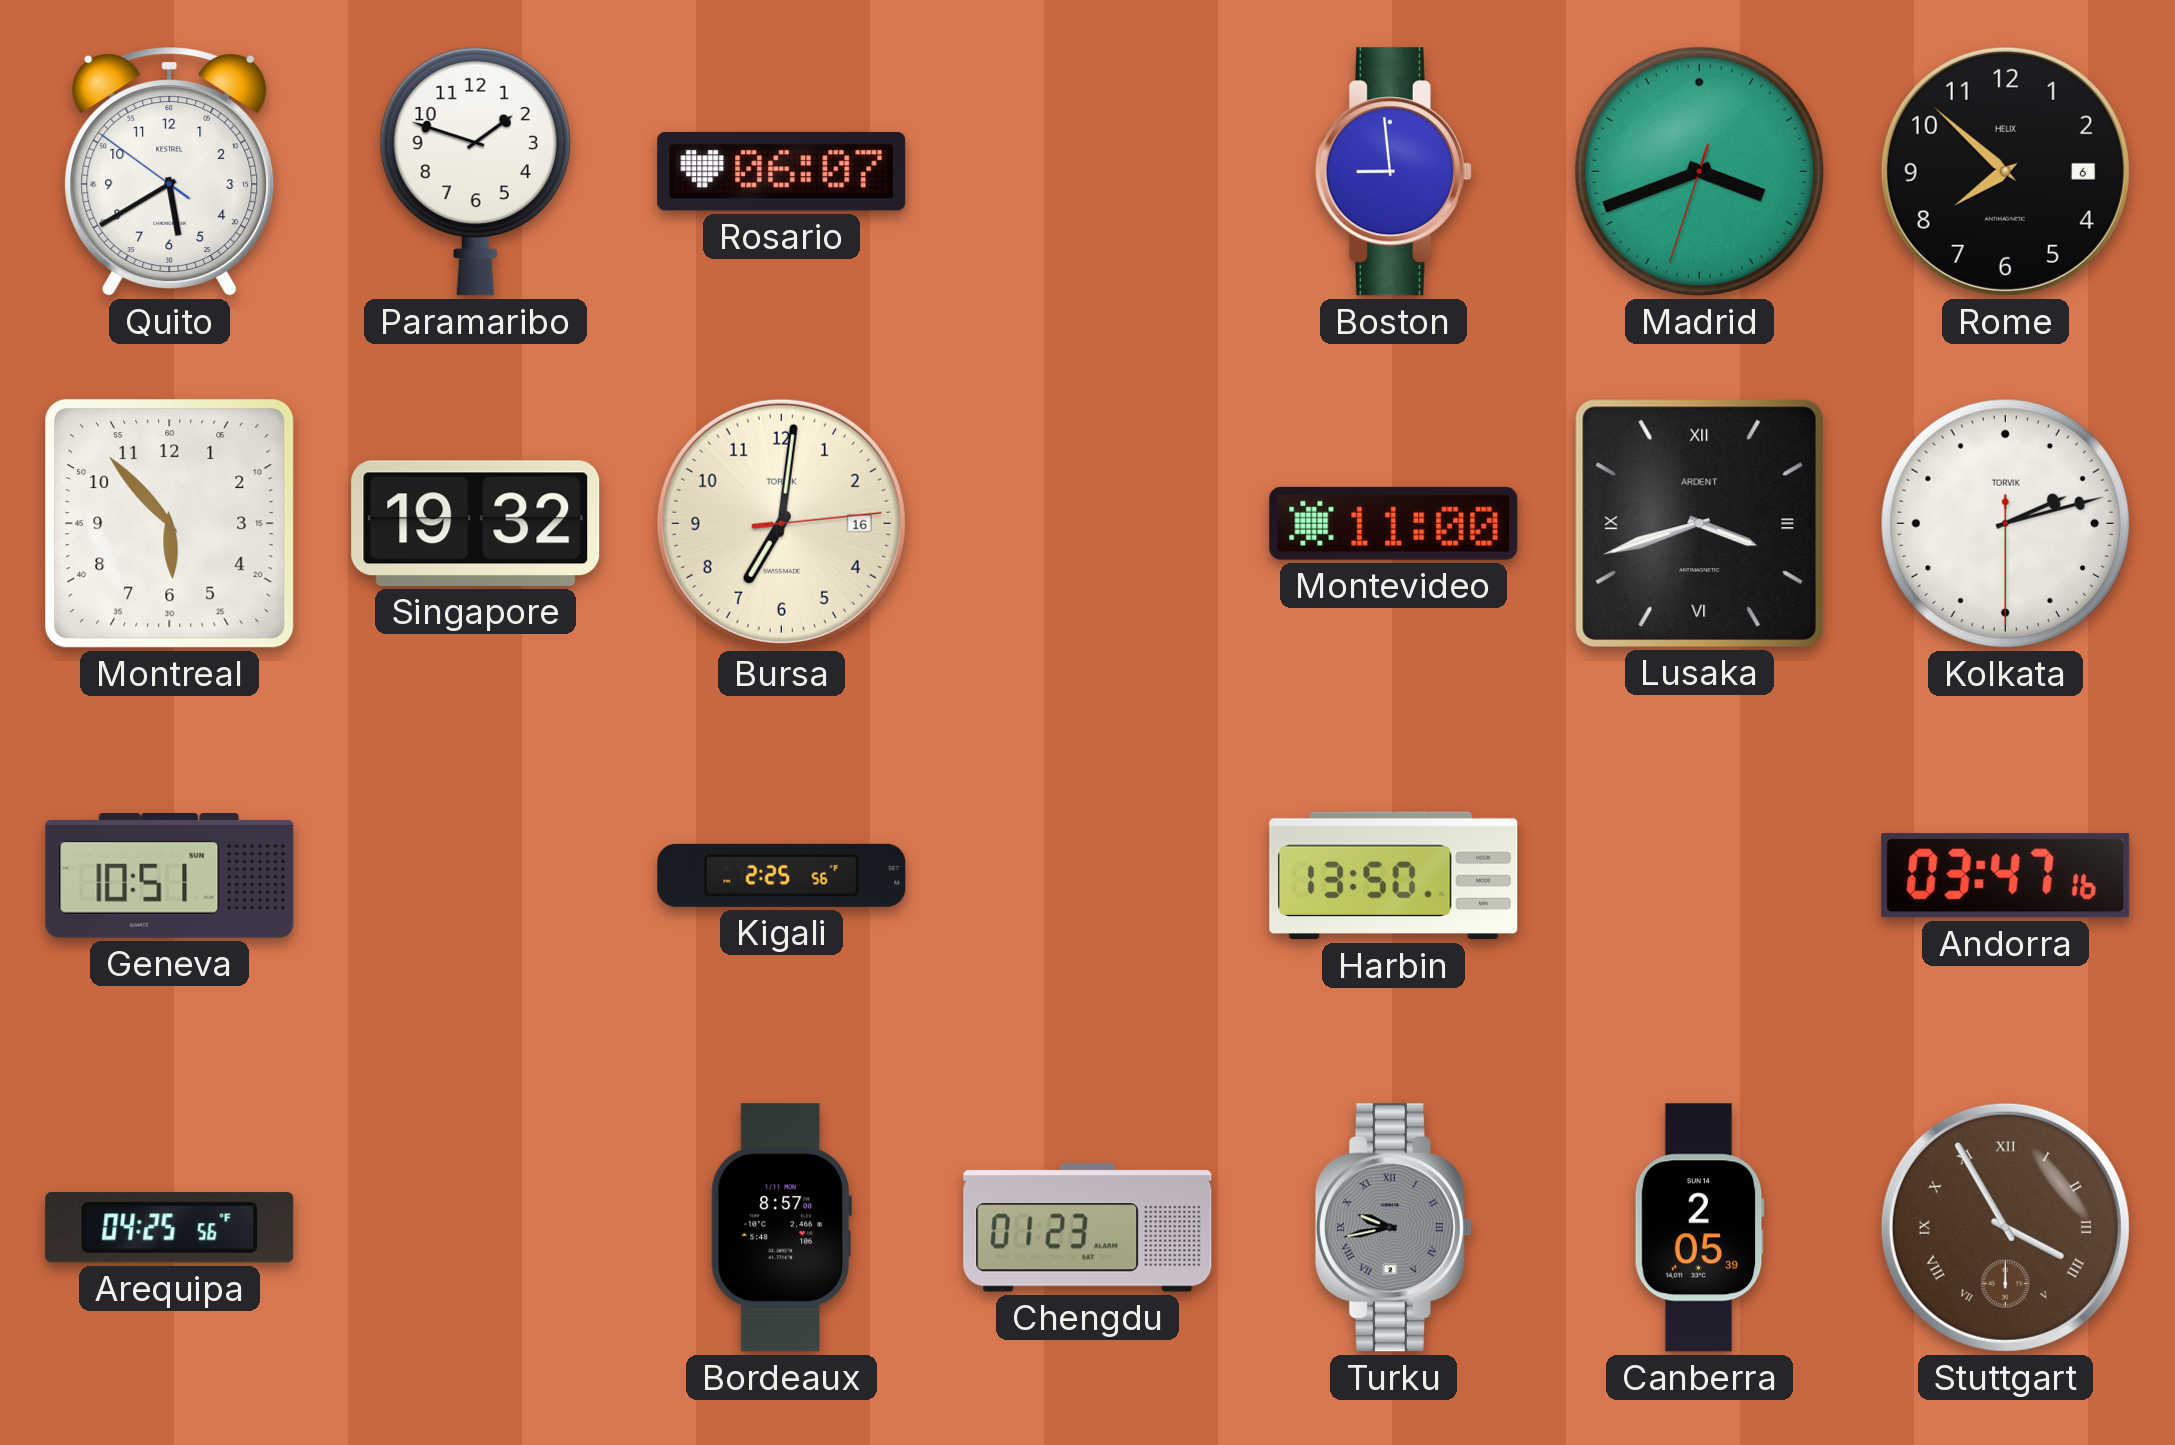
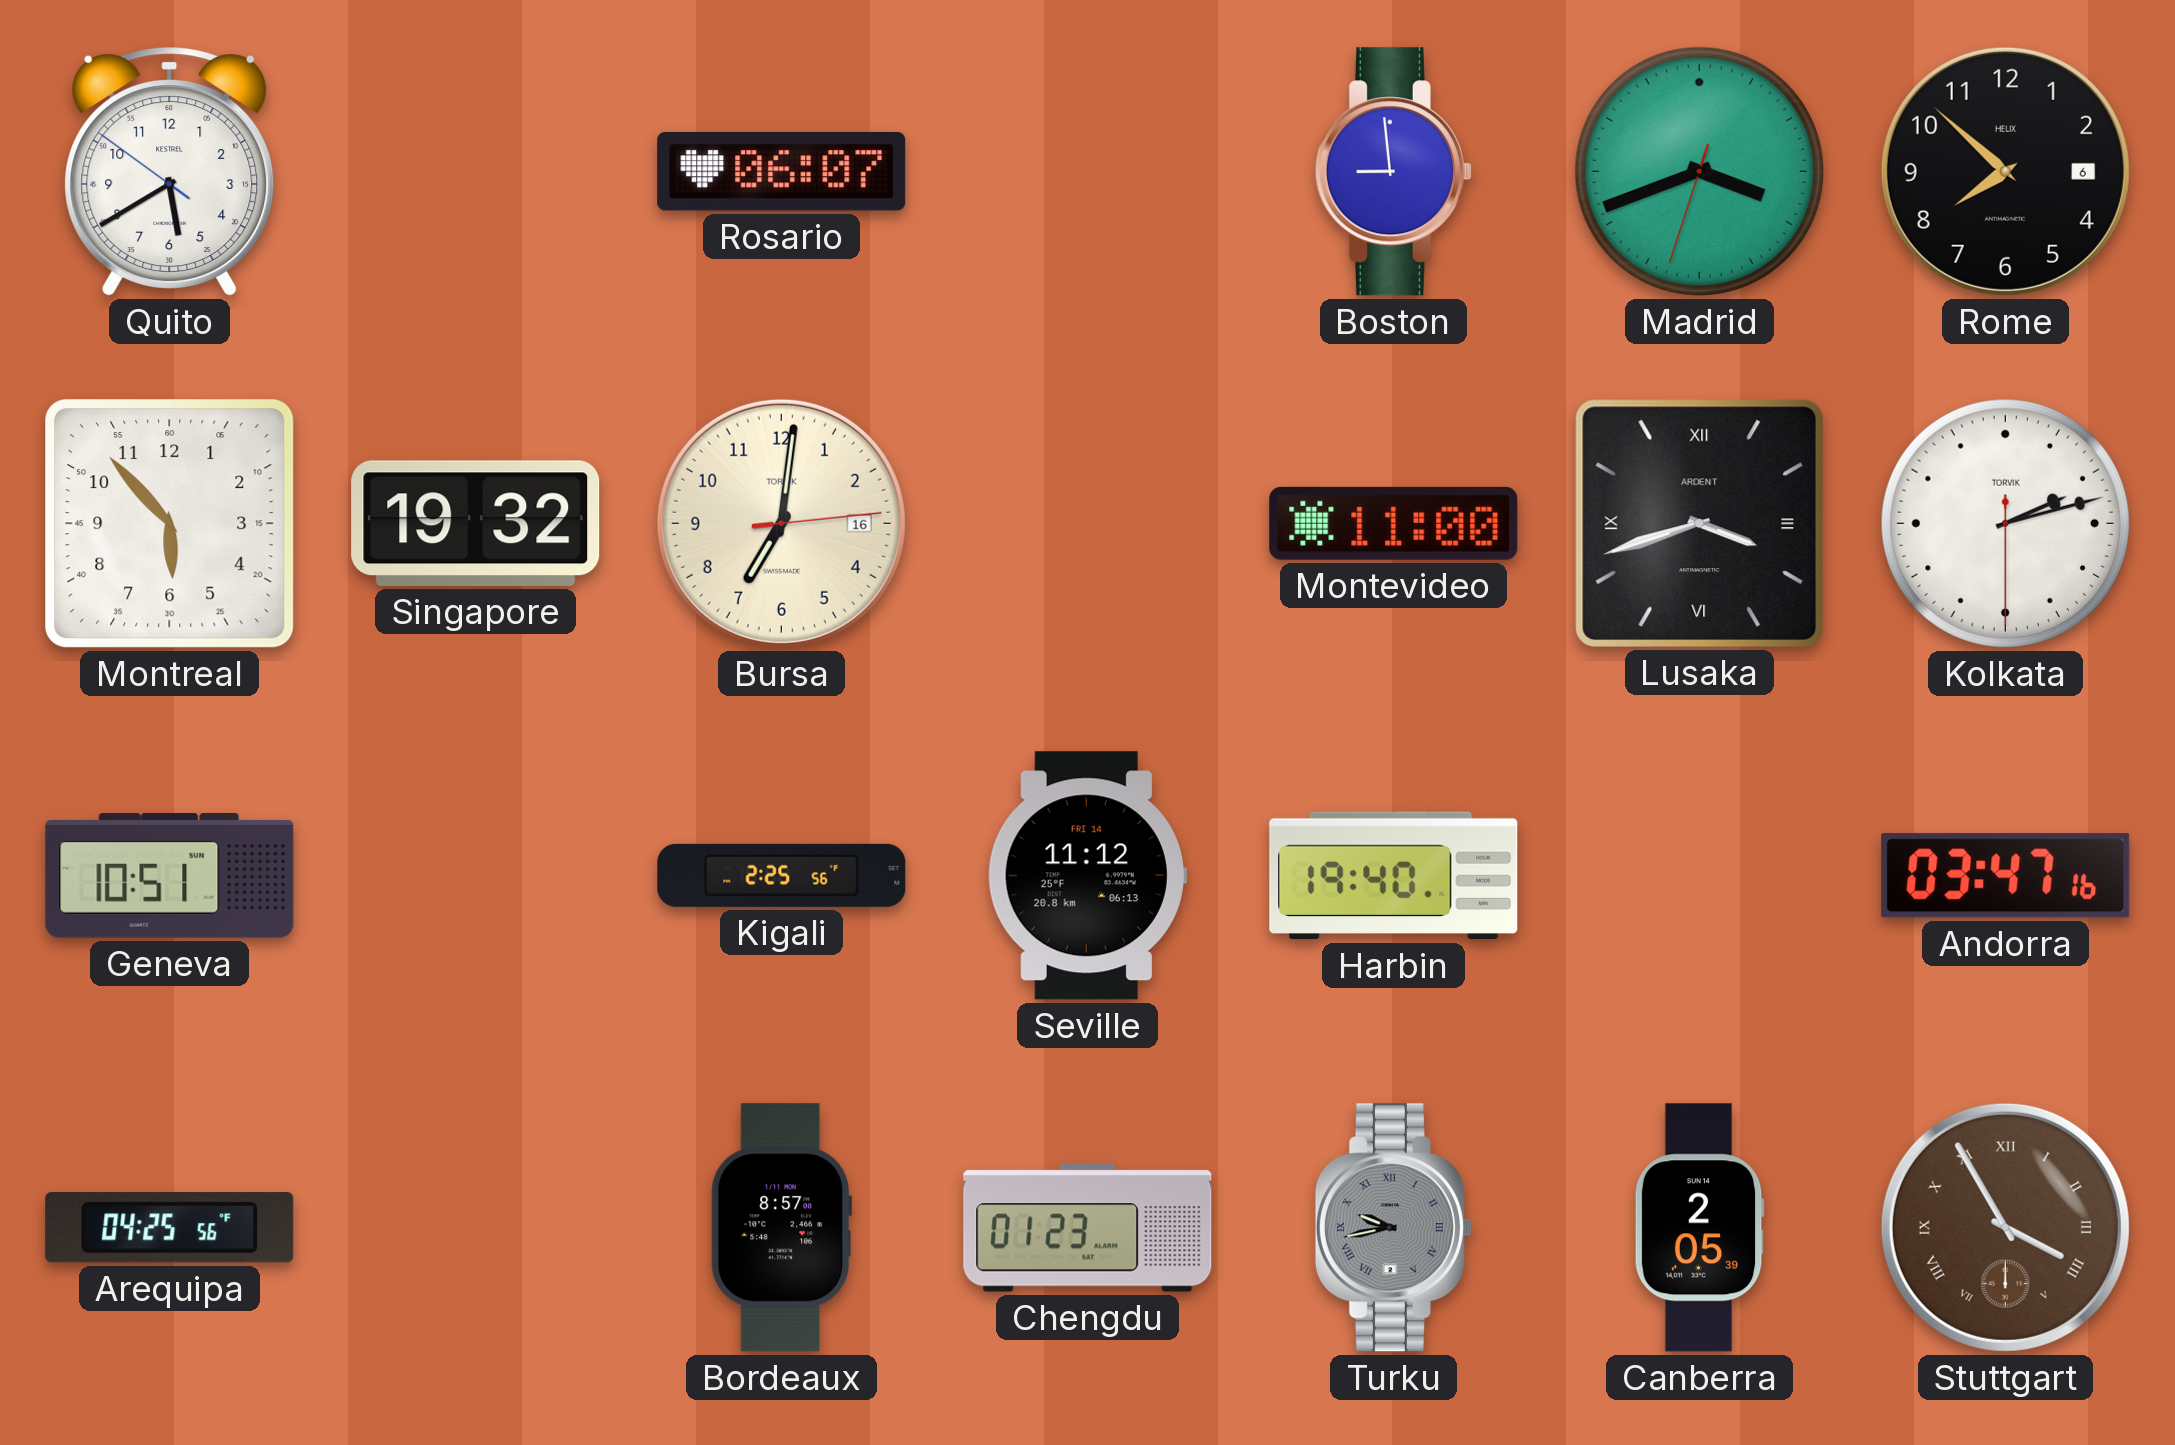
Paramaribo: 1:48 -> none
Seville: none -> 11:12
Harbin: 13:50 -> 19:40
